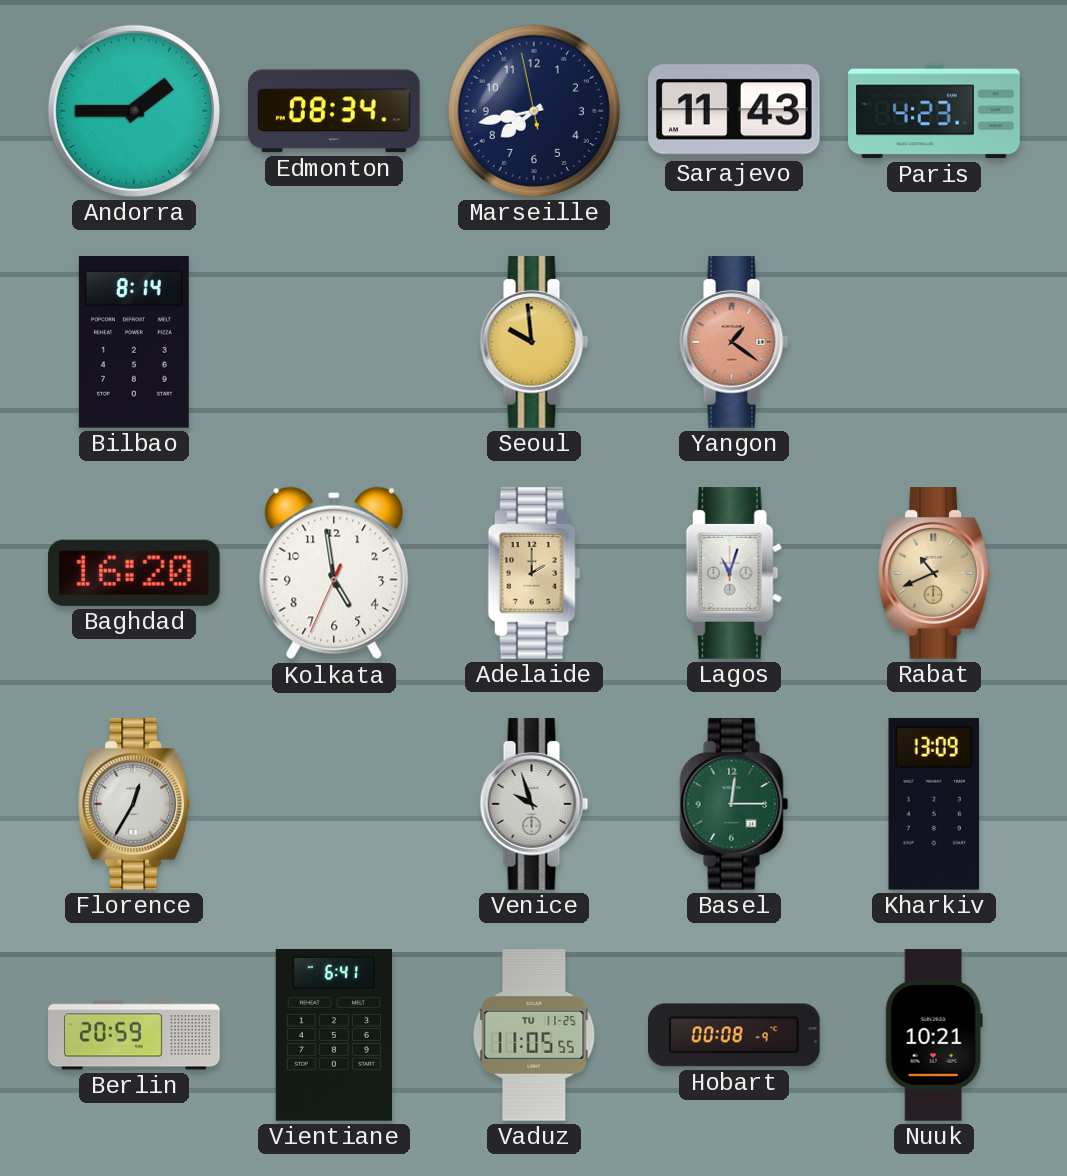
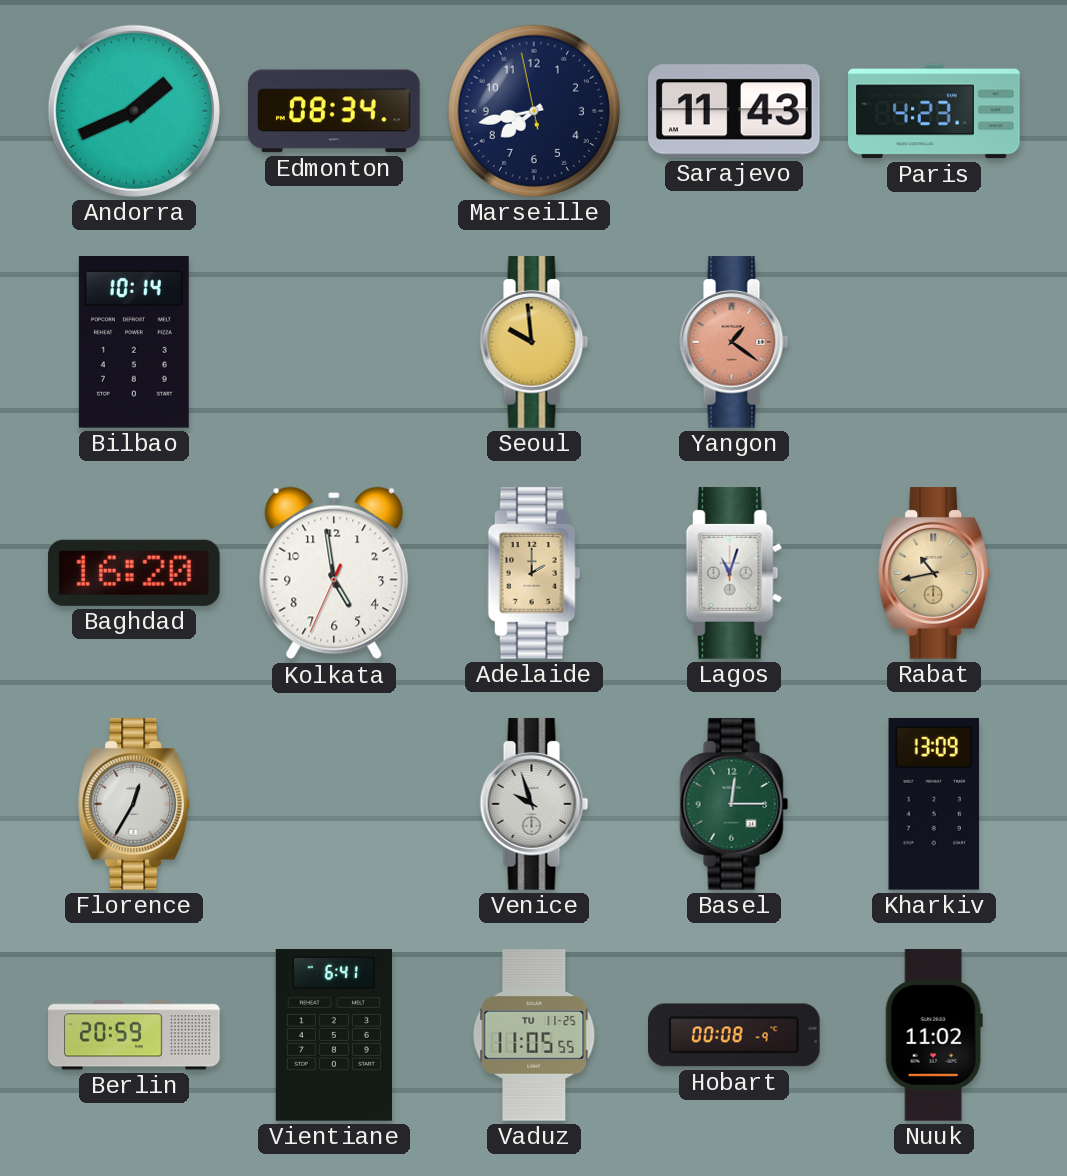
Andorra: 1:45 -> 1:41
Bilbao: 8:14 -> 10:14
Rabat: 10:41 -> 10:43
Nuuk: 10:21 -> 11:02
